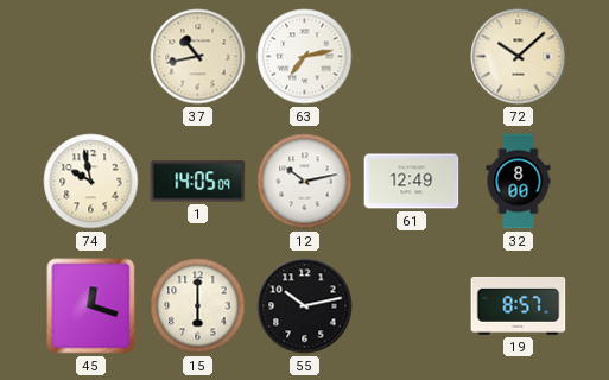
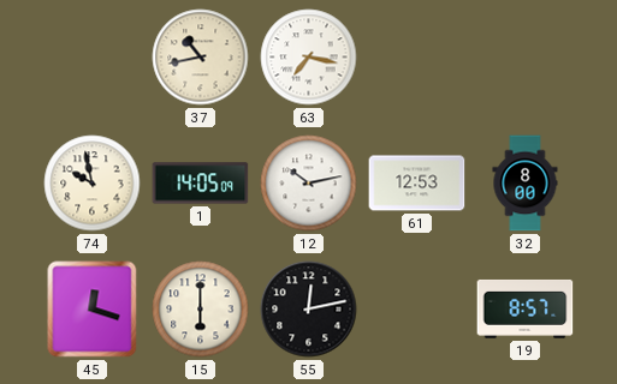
63: 7:13 -> 7:17
72: 10:08 -> none
61: 12:49 -> 12:53
55: 10:13 -> 12:13
